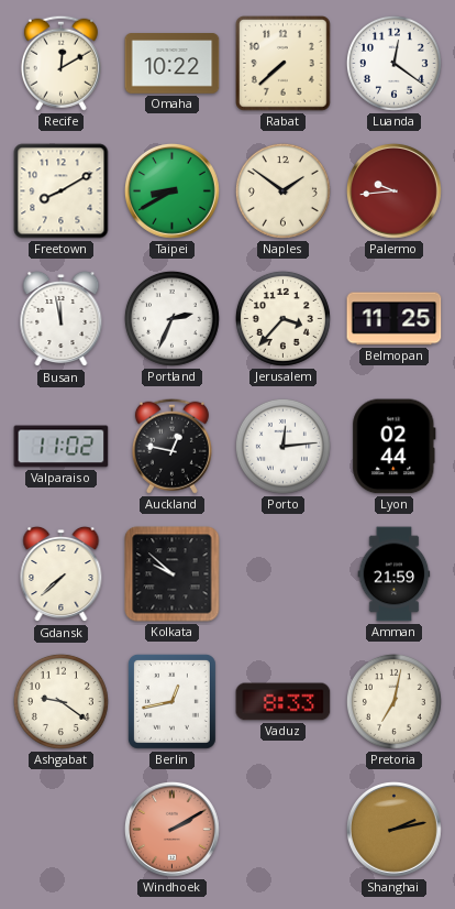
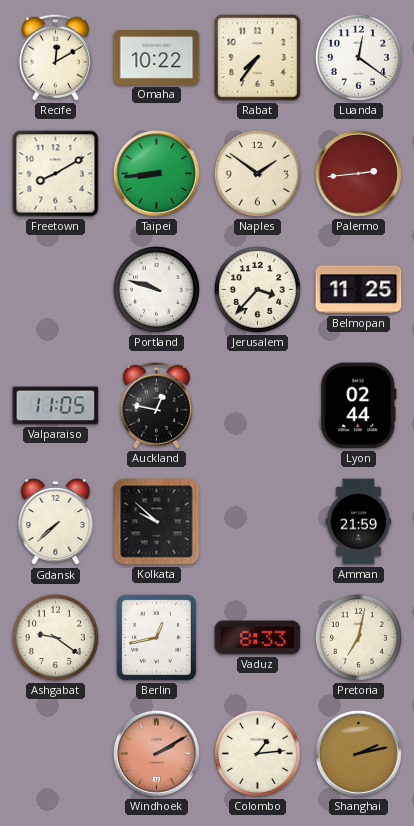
Rabat: 7:38 -> 7:36
Taipei: 8:40 -> 8:44
Palermo: 9:44 -> 2:44
Busan: 11:58 -> none
Portland: 2:34 -> 9:48
Valparaiso: 11:02 -> 11:05
Porto: 12:14 -> none
Colombo: none -> 1:14
